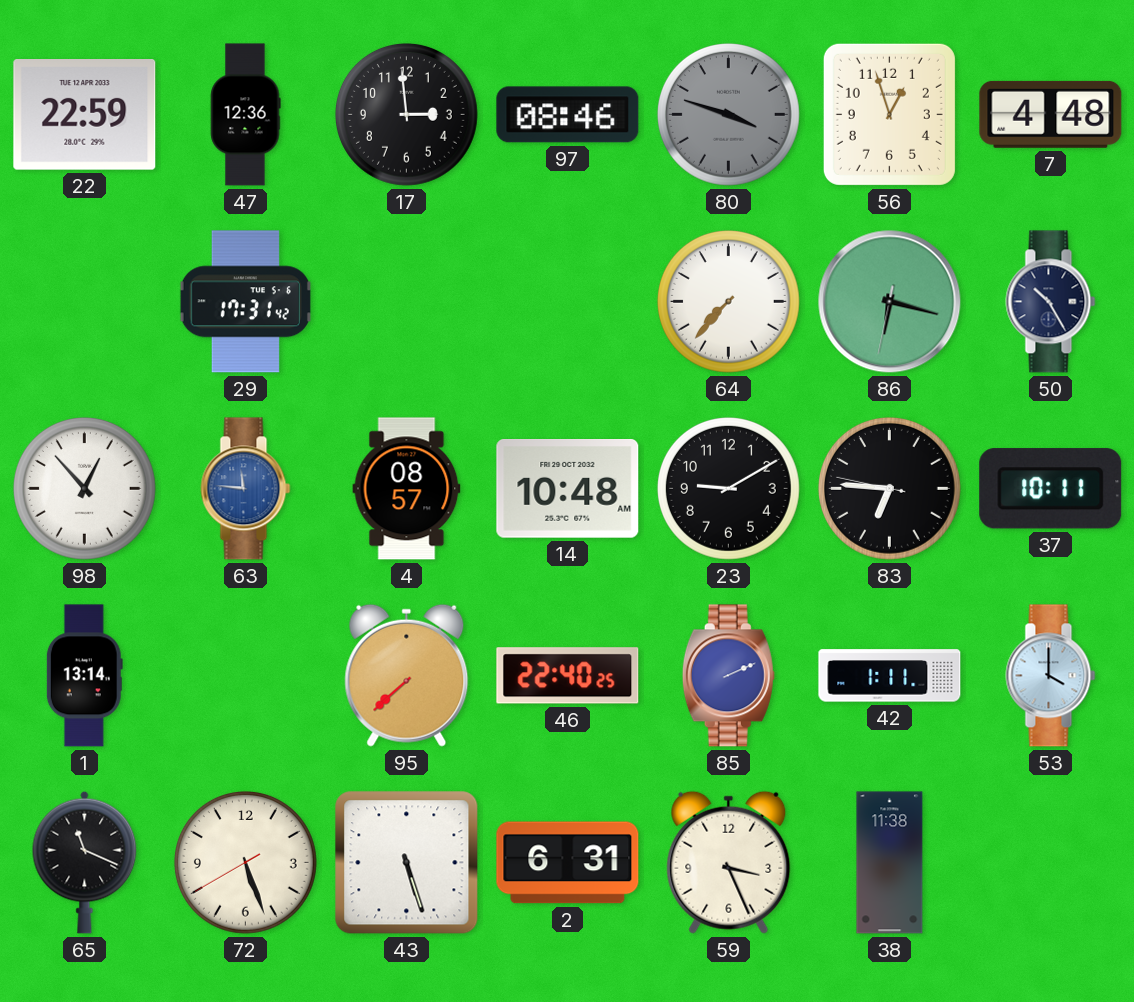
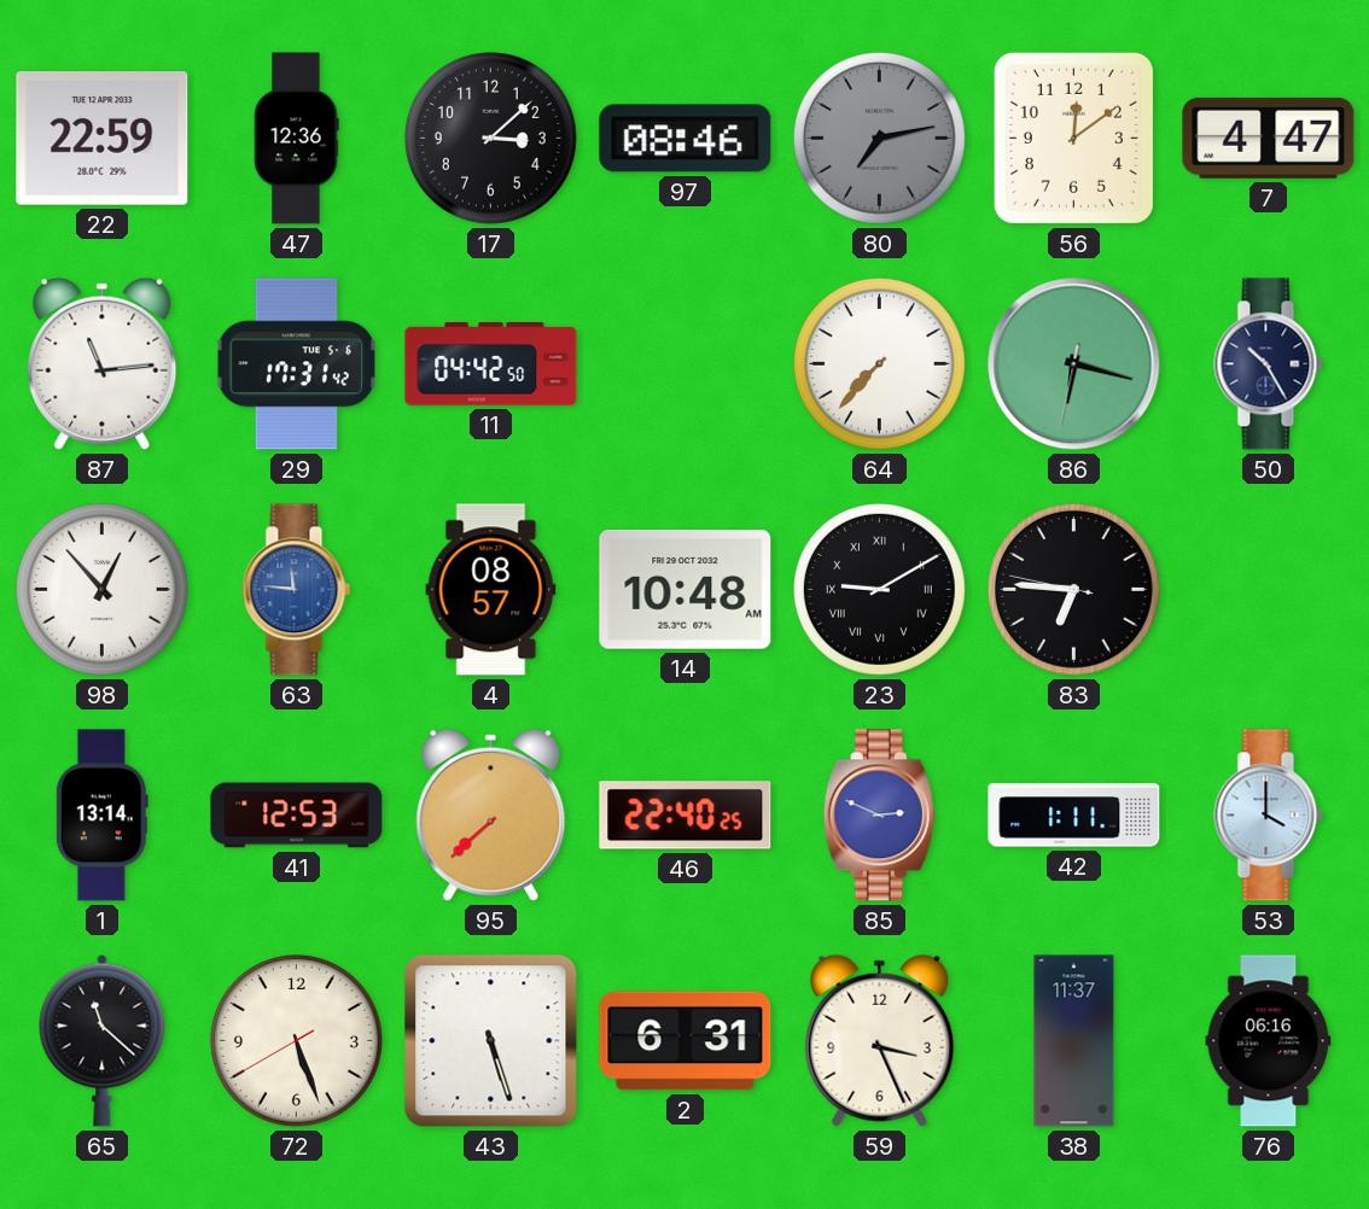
17: 2:59 -> 3:08
80: 3:48 -> 7:13
56: 12:57 -> 12:09
7: 4:48 -> 4:47
87: none -> 11:14
11: none -> 04:42
23 numerals: Arabic -> Roman
37: 10:11 -> none
41: none -> 12:53
85: 2:11 -> 2:49
65: 11:19 -> 11:22
38: 11:38 -> 11:37
76: none -> 06:16
